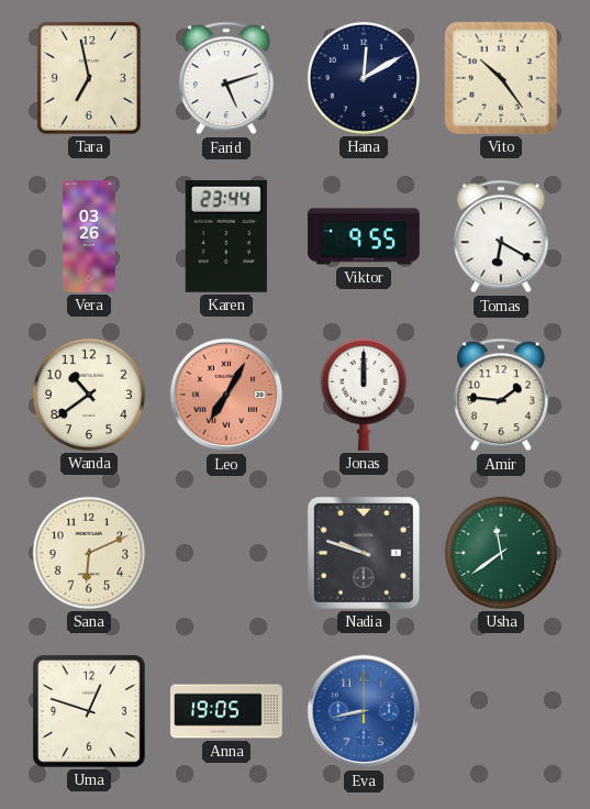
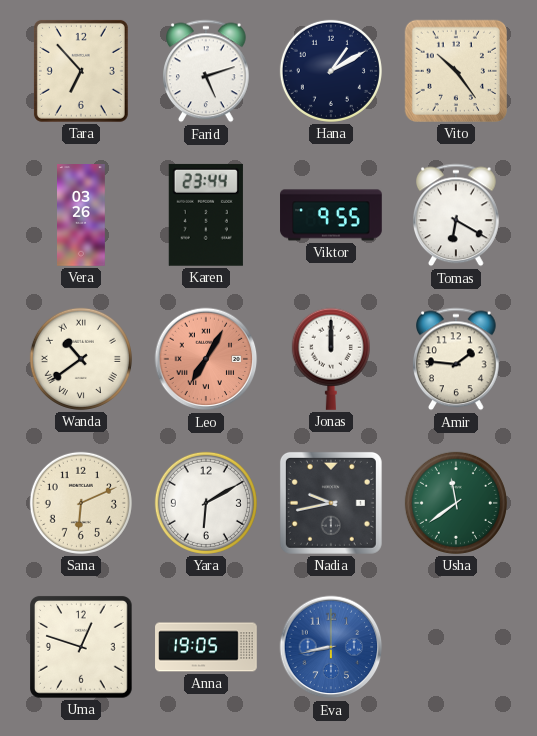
Tara: 6:58 -> 6:53
Hana: 12:10 -> 1:10
Wanda numerals: Arabic -> Roman
Yara: none -> 6:10
Nadia: 9:48 -> 9:43
